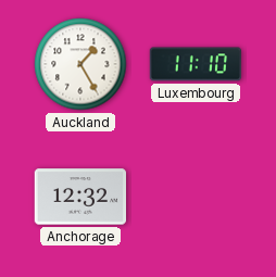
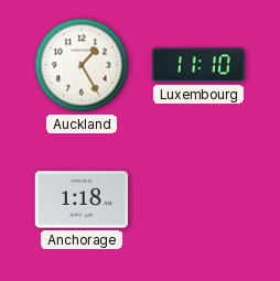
Anchorage: 12:32 -> 1:18
